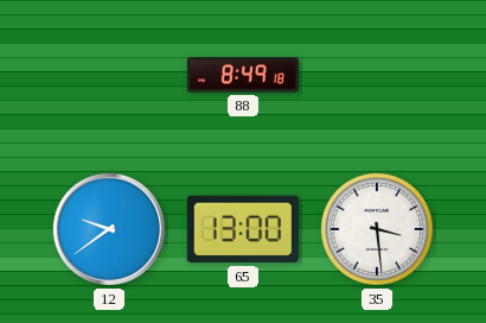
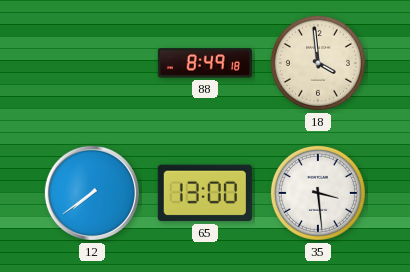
18: none -> 3:59
12: 9:39 -> 7:39
